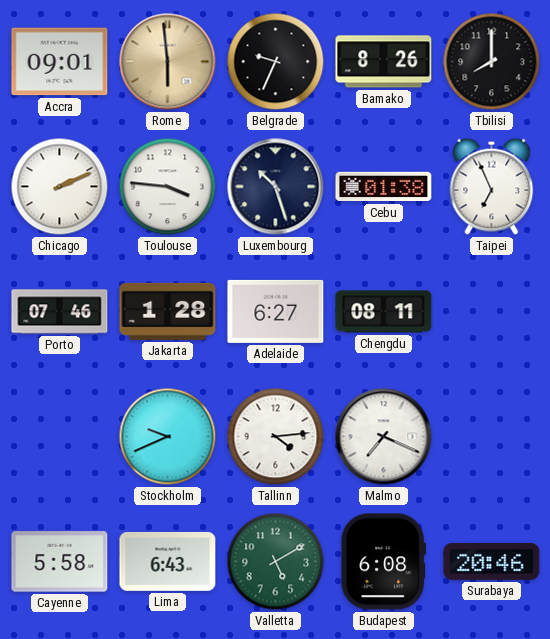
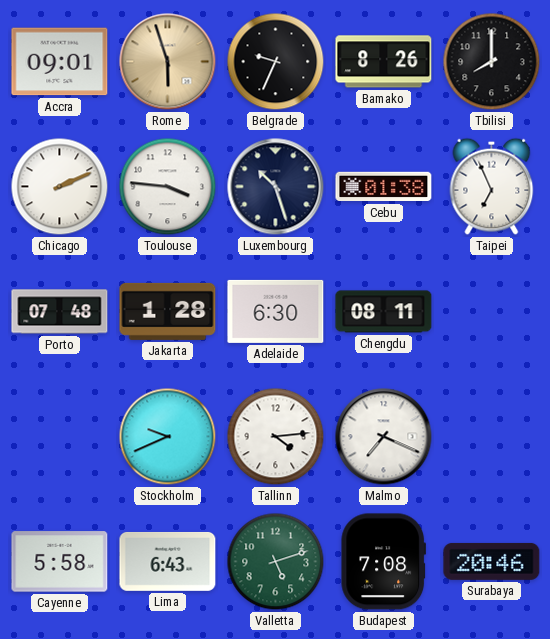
Rome: 5:59 -> 5:57
Porto: 07:46 -> 07:48
Adelaide: 6:27 -> 6:30
Valletta: 5:10 -> 5:12
Budapest: 6:08 -> 7:08
